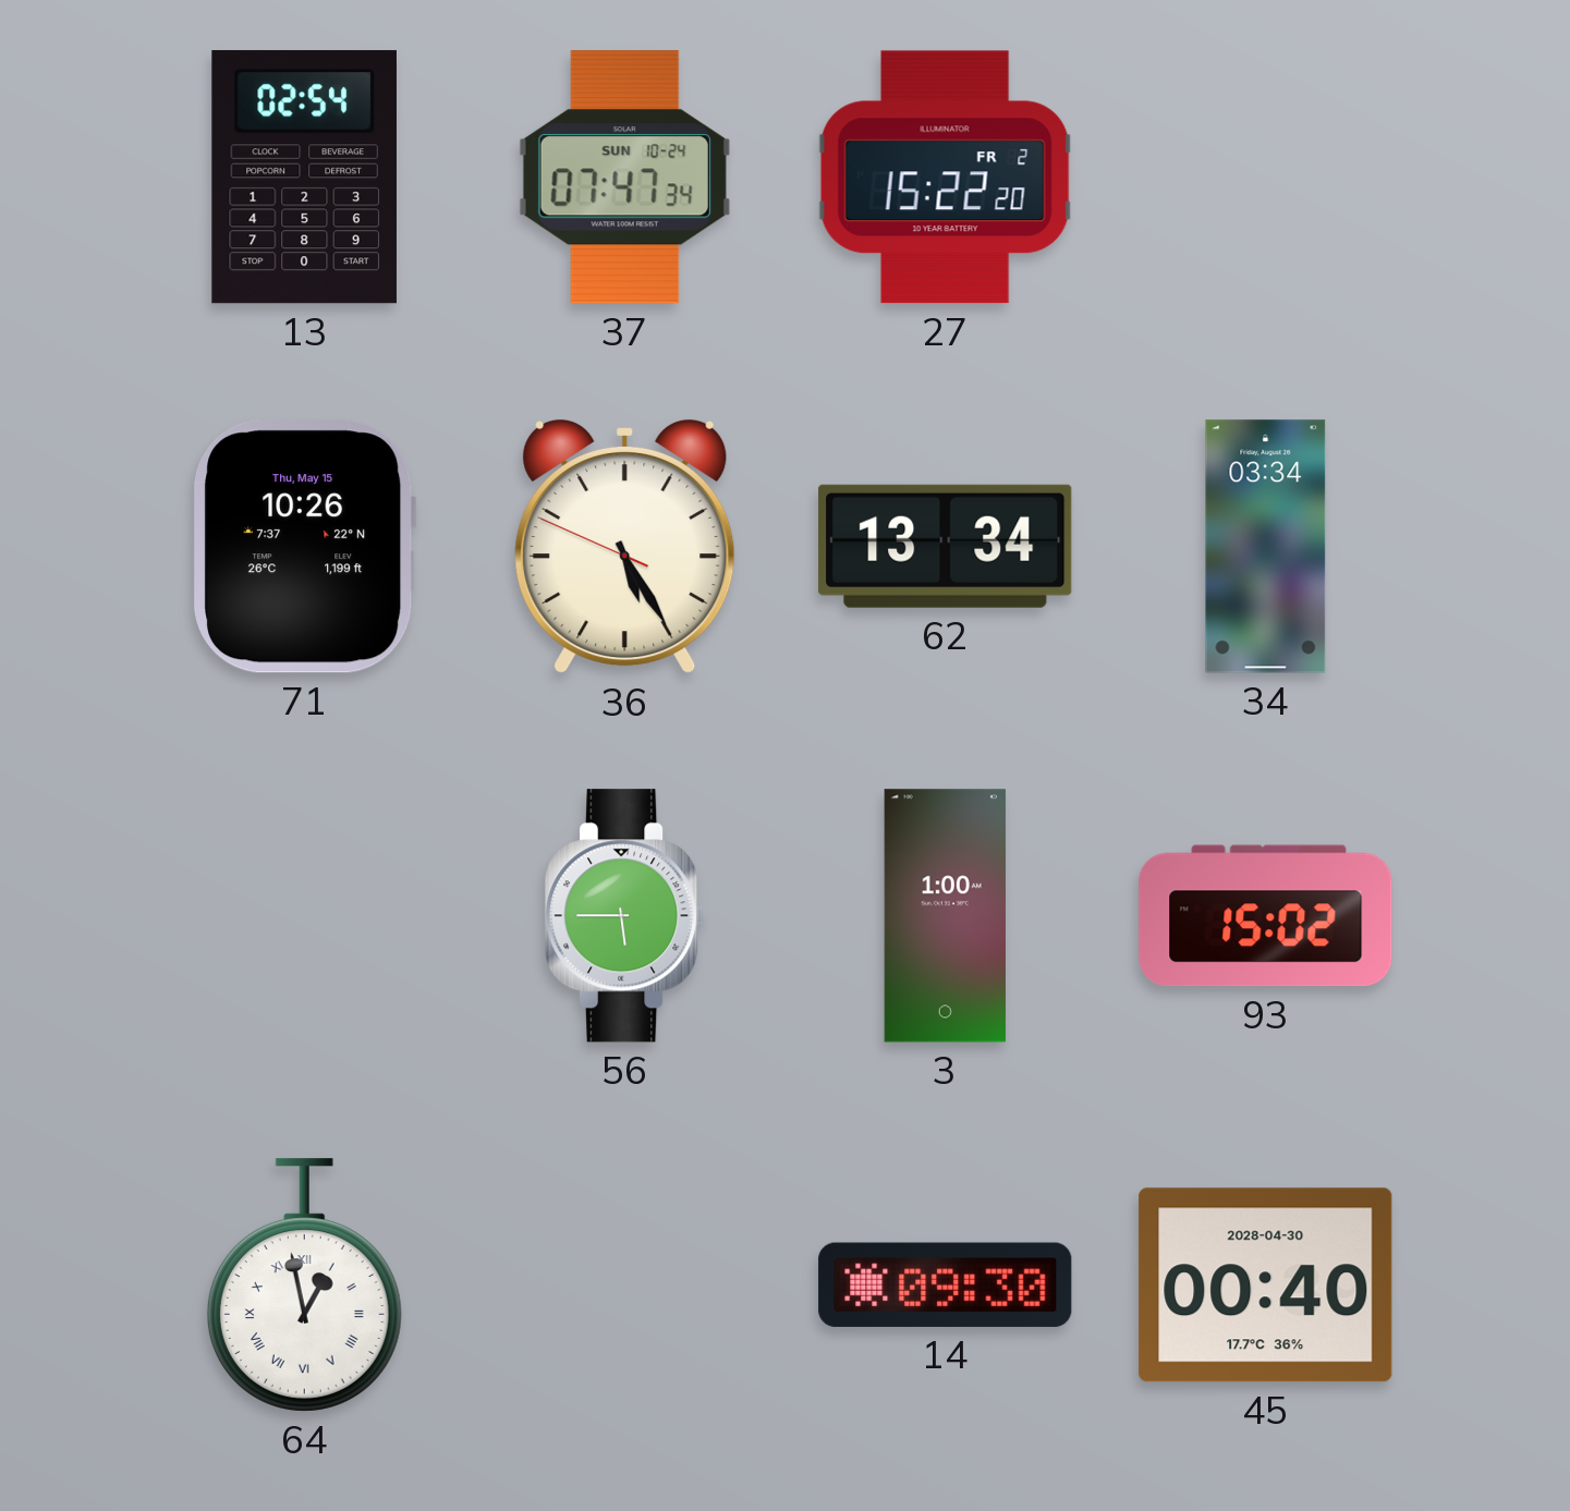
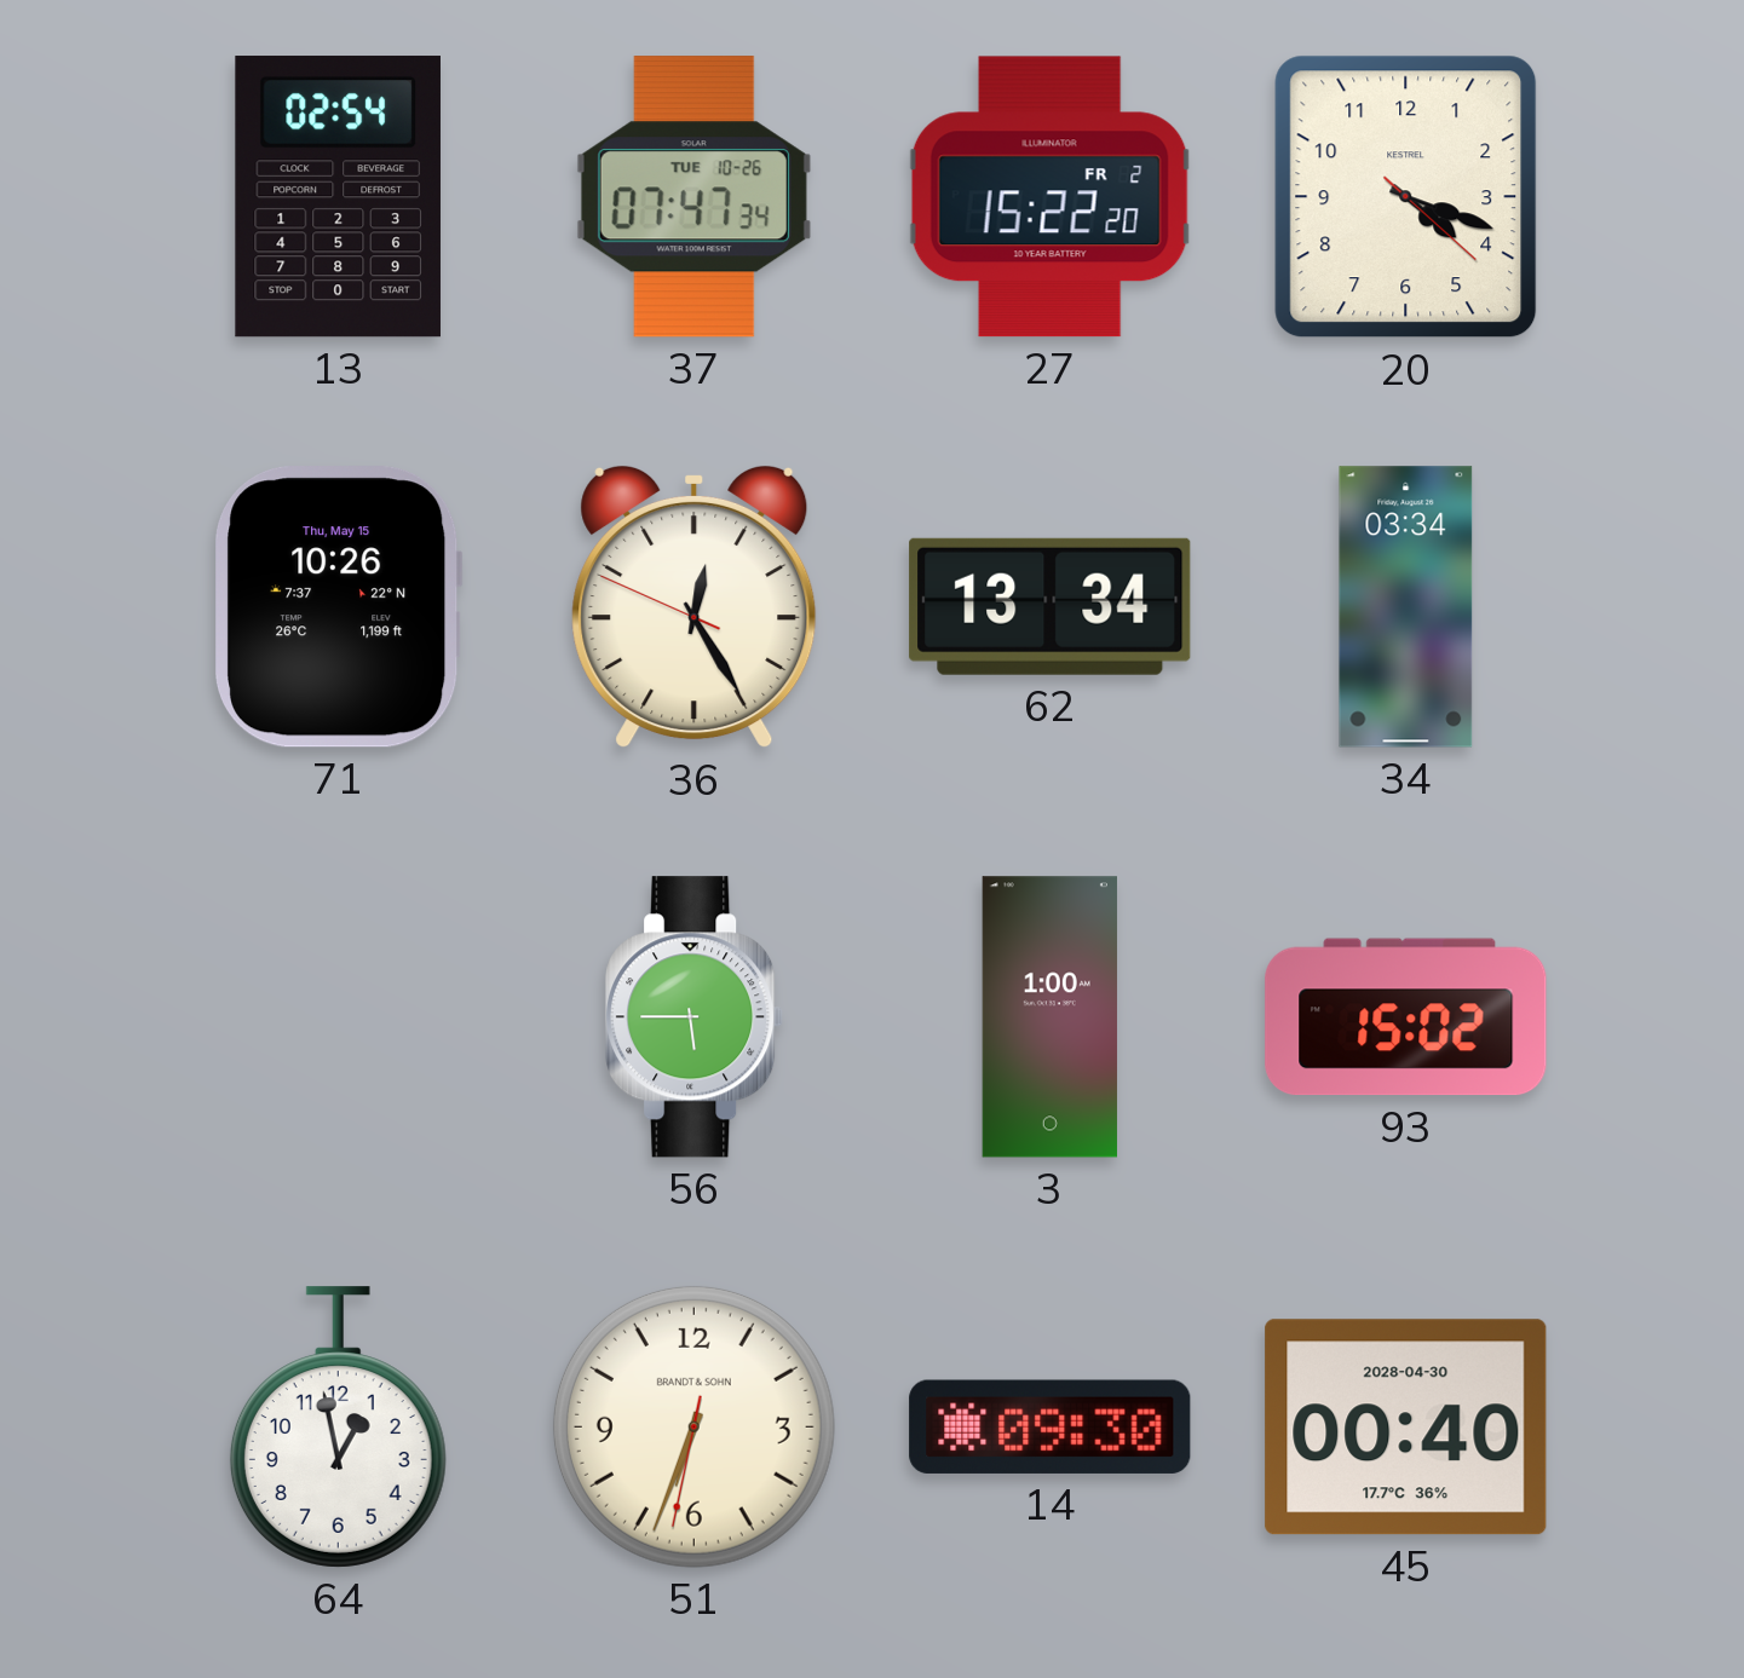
37 date: SUN 10-24 -> TUE 10-26
20: none -> 4:18
36: 5:24 -> 12:24
64 numerals: Roman -> Arabic
51: none -> 6:33
